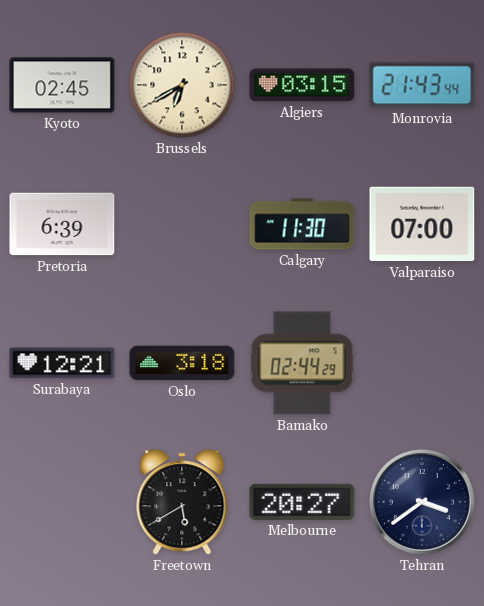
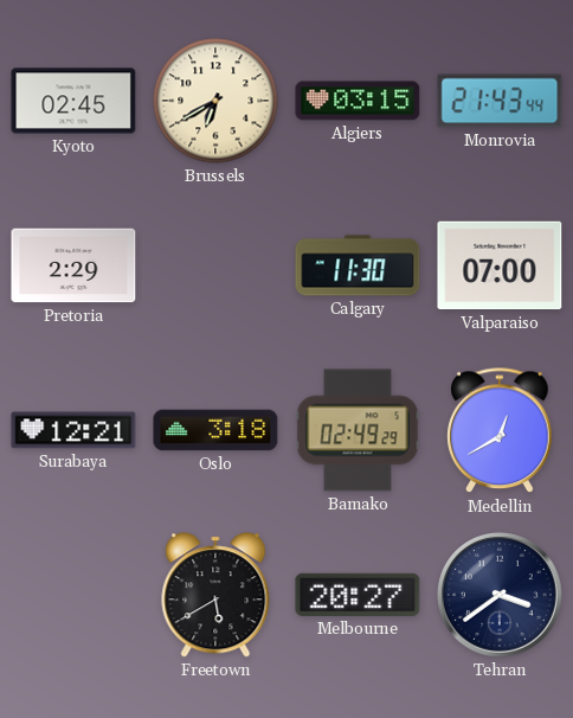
Pretoria: 6:39 -> 2:29
Bamako: 02:44 -> 02:49
Medellin: none -> 12:40
